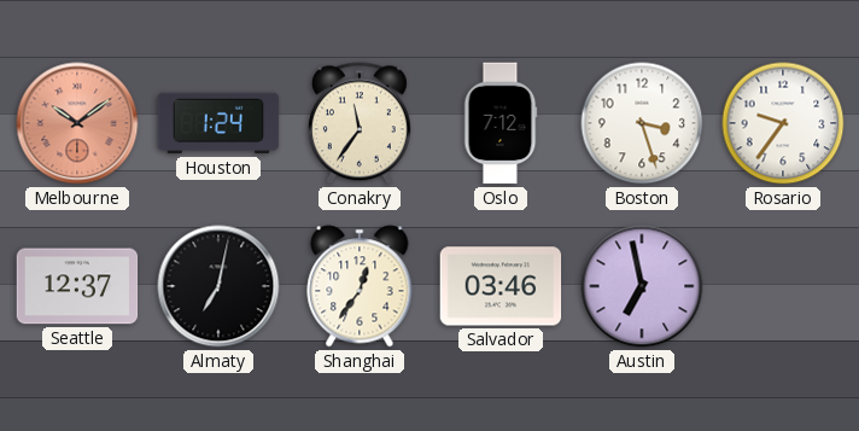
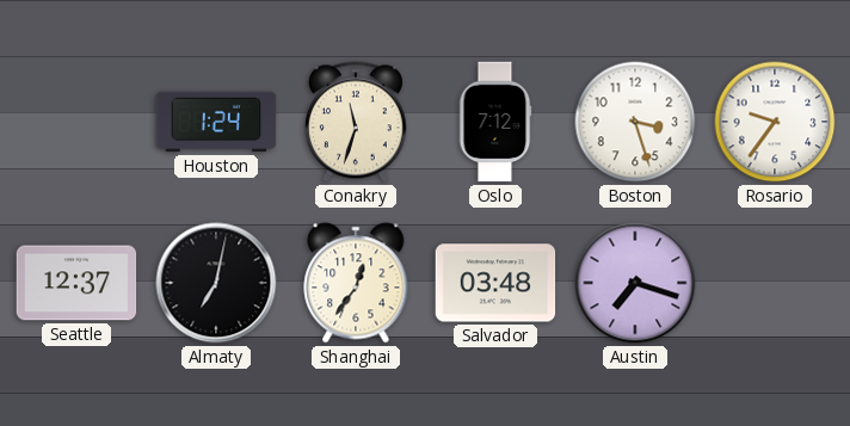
Melbourne: 10:09 -> none
Conakry: 11:36 -> 11:33
Salvador: 03:46 -> 03:48
Austin: 6:58 -> 7:18
